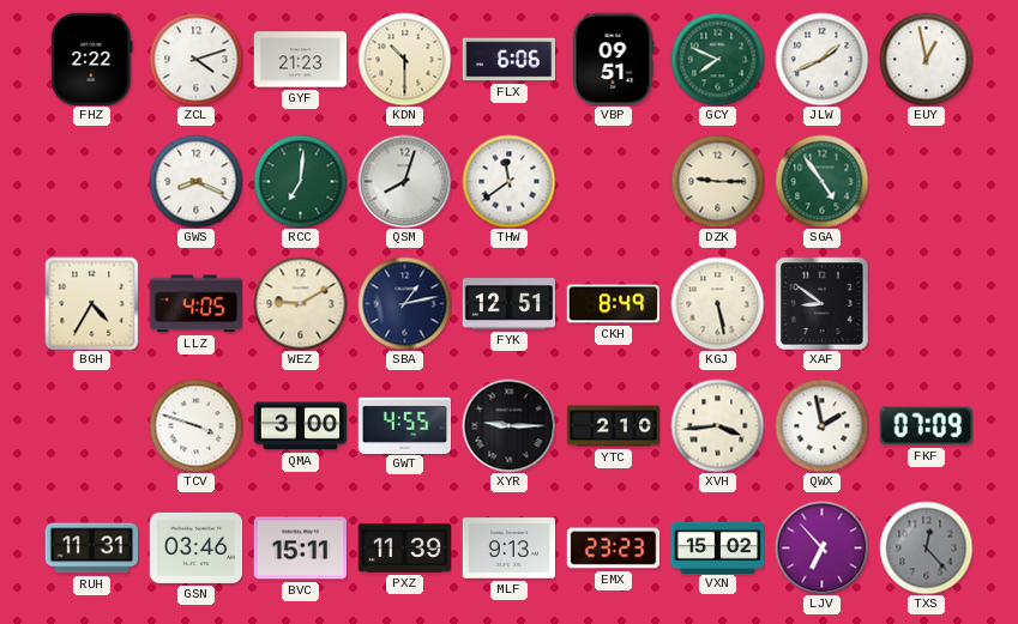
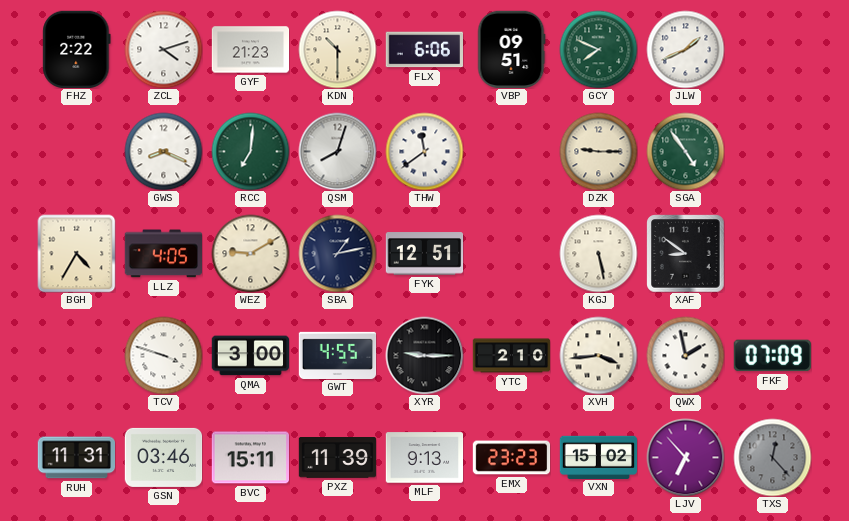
EUY: 12:58 -> none
CKH: 8:49 -> none
